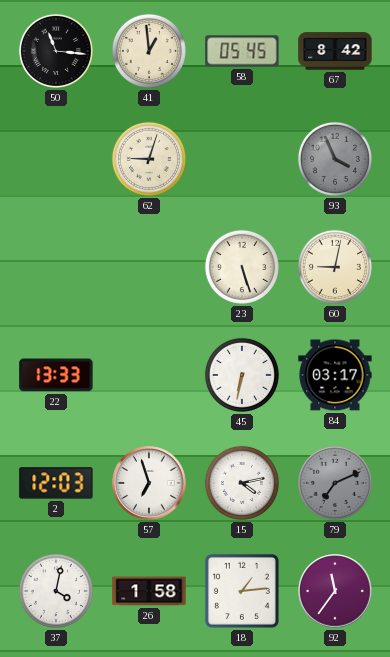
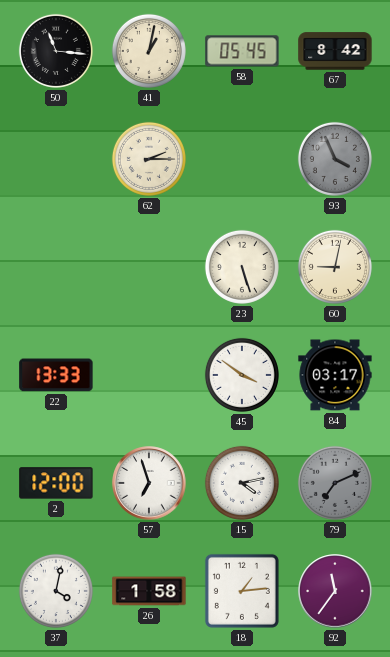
41: 12:59 -> 1:02
62: 9:03 -> 2:15
45: 6:32 -> 3:51
2: 12:03 -> 12:00
